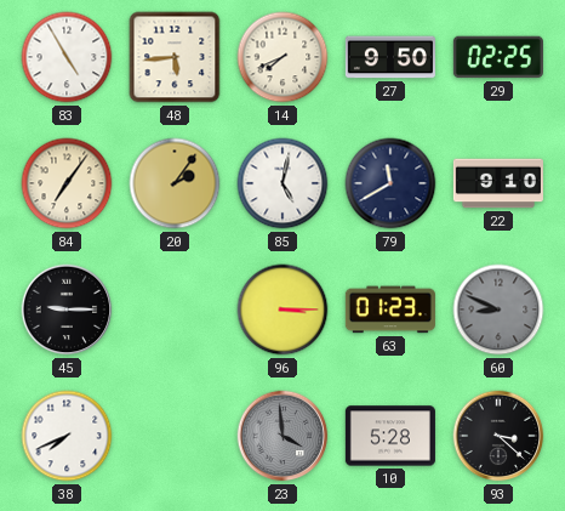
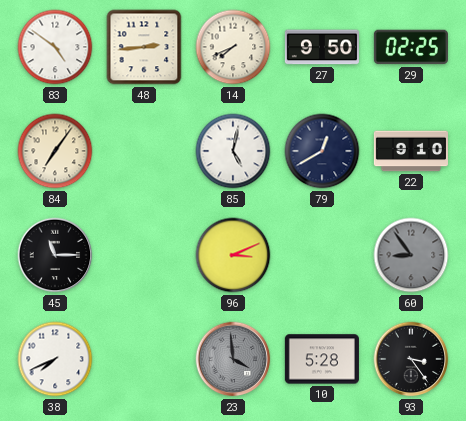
83: 4:55 -> 4:51
48: 5:44 -> 2:44
20: 2:06 -> none
79: 11:40 -> 12:40
45: 9:15 -> 11:15
96: 3:15 -> 3:11
63: 01:23 -> none
60: 8:49 -> 8:54
93: 3:22 -> 3:24
